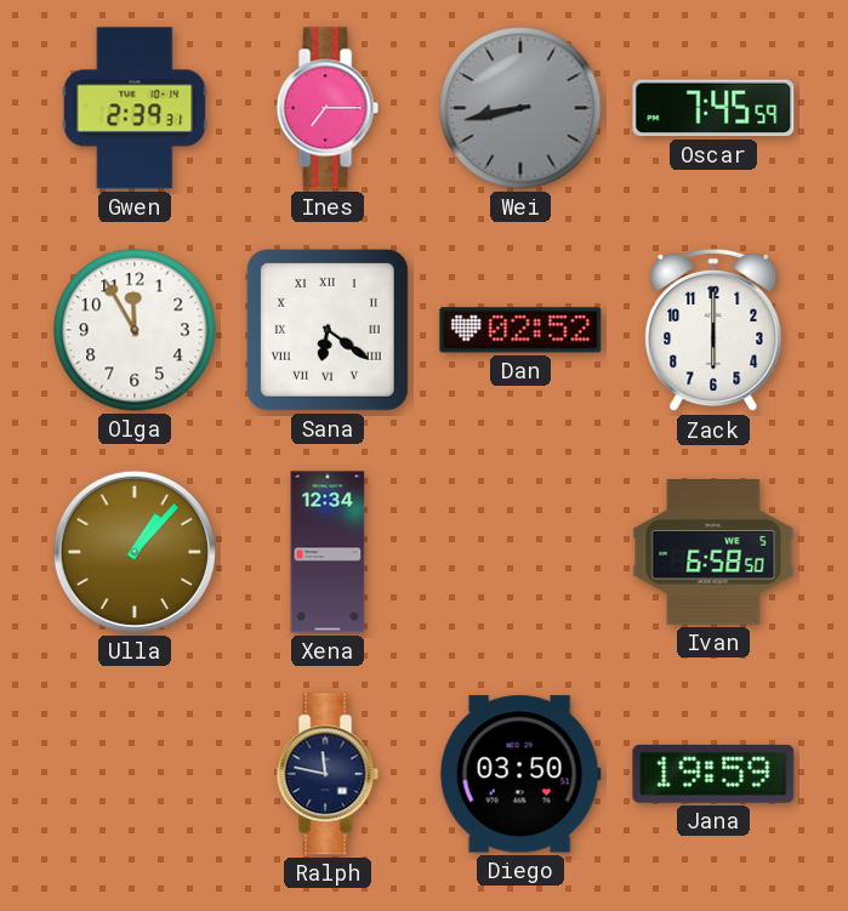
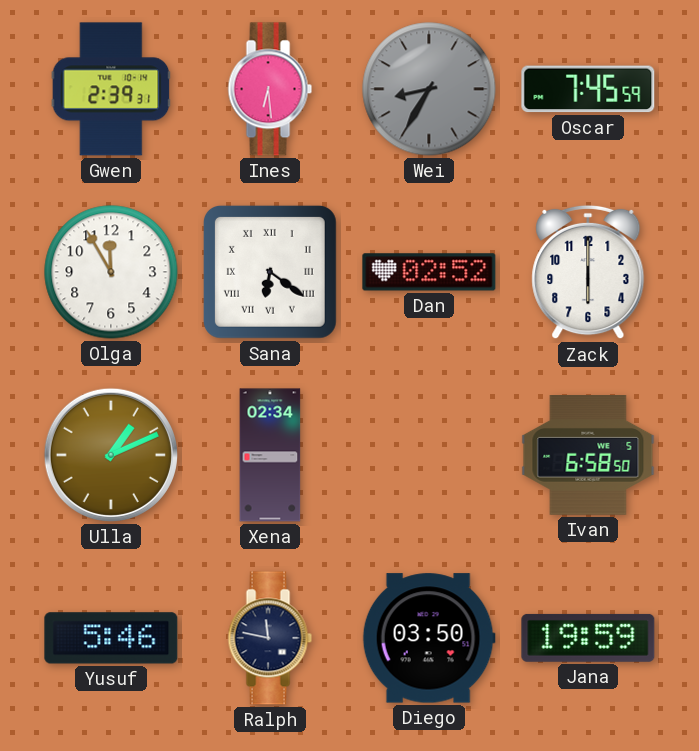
Ines: 7:15 -> 6:29
Wei: 8:43 -> 8:35
Ulla: 1:07 -> 1:11
Xena: 12:34 -> 02:34
Yusuf: none -> 5:46
